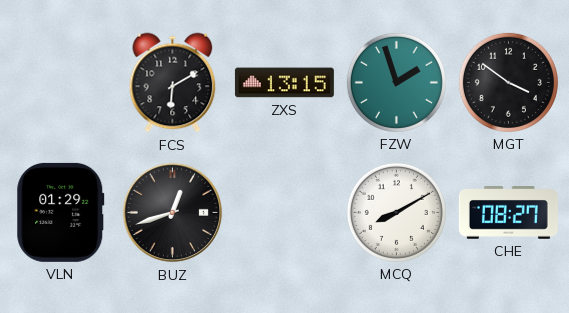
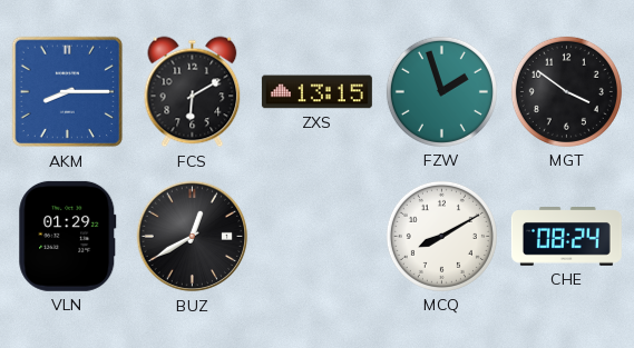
AKM: none -> 8:15
BUZ: 12:42 -> 12:40
CHE: 08:27 -> 08:24
